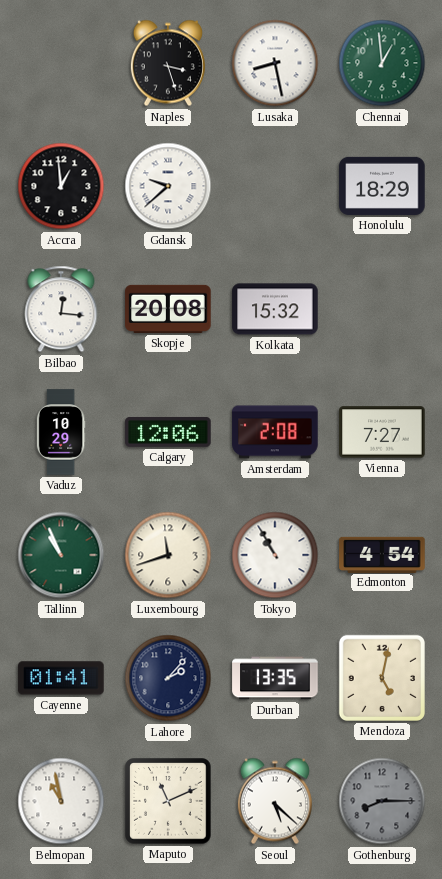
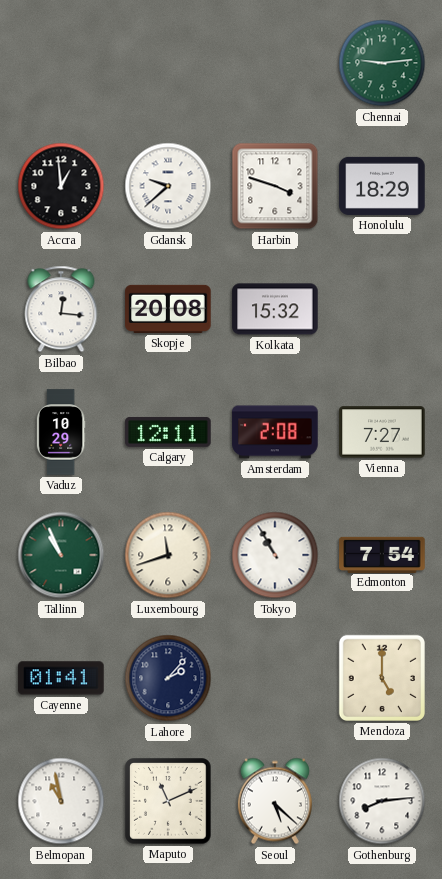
Naples: 3:27 -> none
Lusaka: 8:28 -> none
Chennai: 12:59 -> 9:14
Harbin: none -> 3:48
Calgary: 12:06 -> 12:11
Edmonton: 4:54 -> 7:54
Durban: 13:35 -> none
Mendoza: 5:02 -> 5:00
Gothenburg: 8:15 -> 8:14
Gothenburg dial: grey -> white
